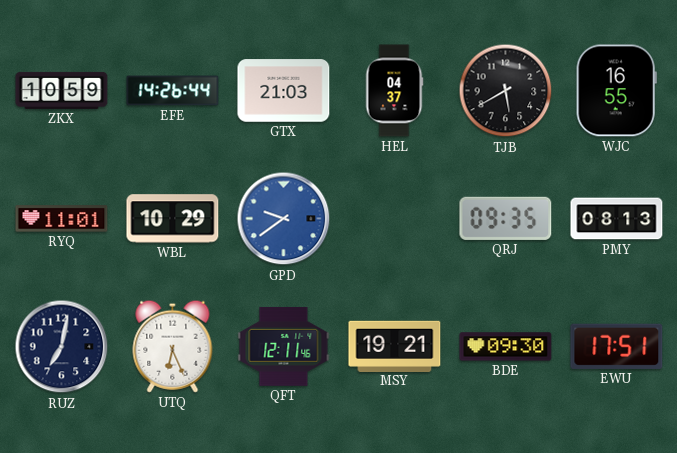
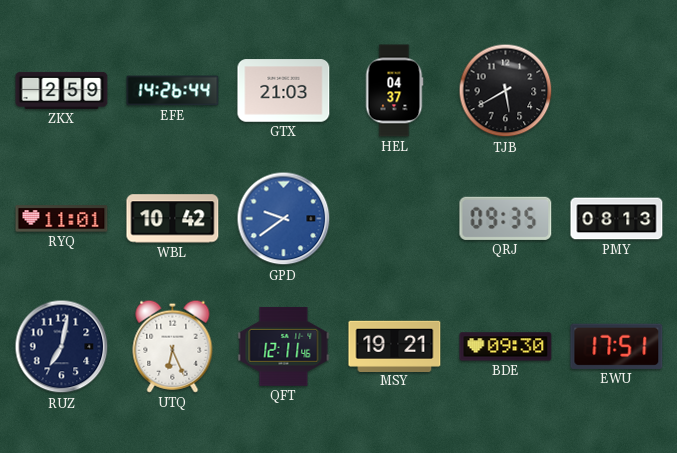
ZKX: 10:59 -> 2:59
WJC: 16:55 -> none
WBL: 10:29 -> 10:42
